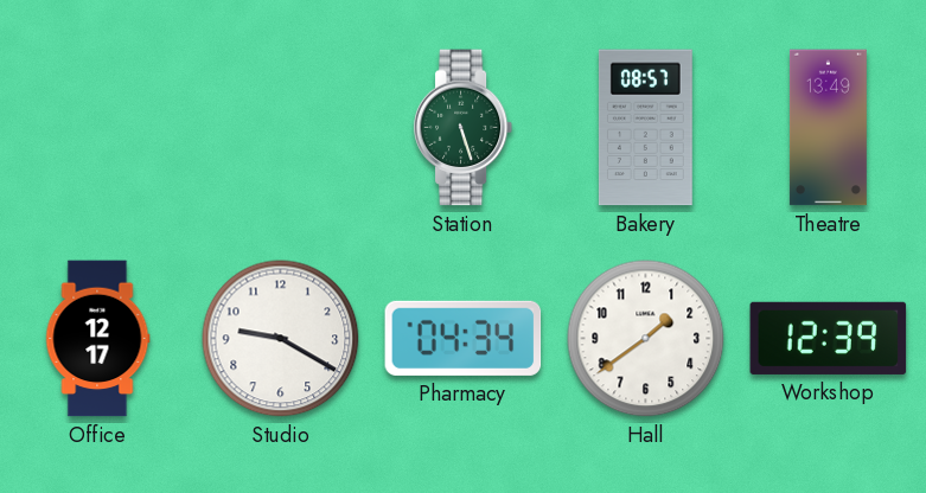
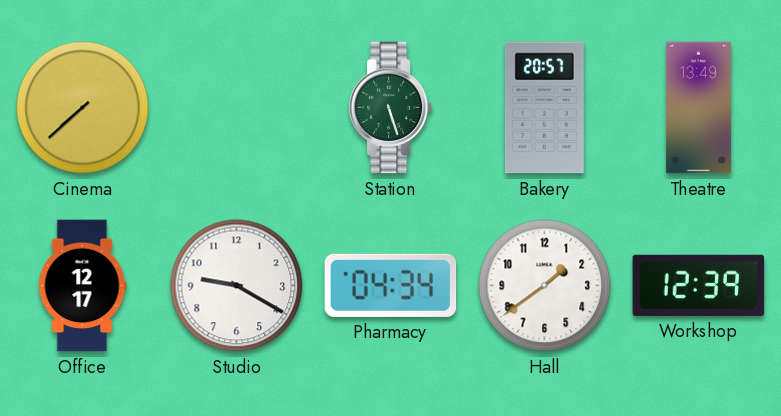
Cinema: none -> 7:38
Bakery: 08:57 -> 20:57
